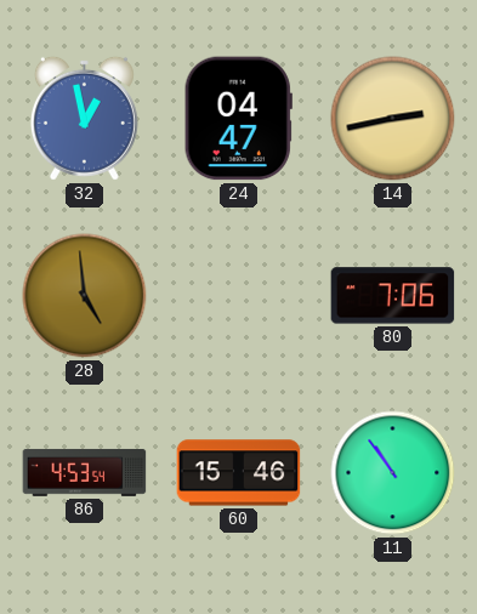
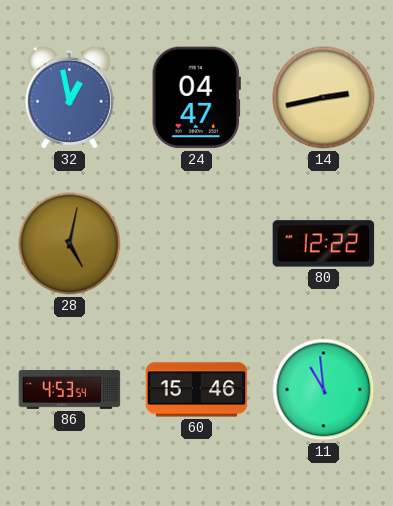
28: 4:59 -> 5:02
80: 7:06 -> 12:22
11: 10:54 -> 10:59
